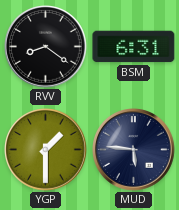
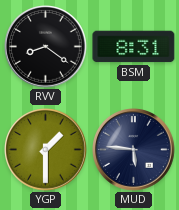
BSM: 6:31 -> 8:31
